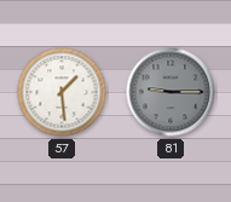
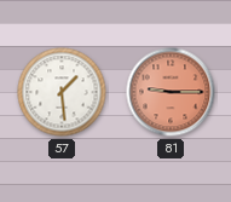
81 dial: grey -> salmon
